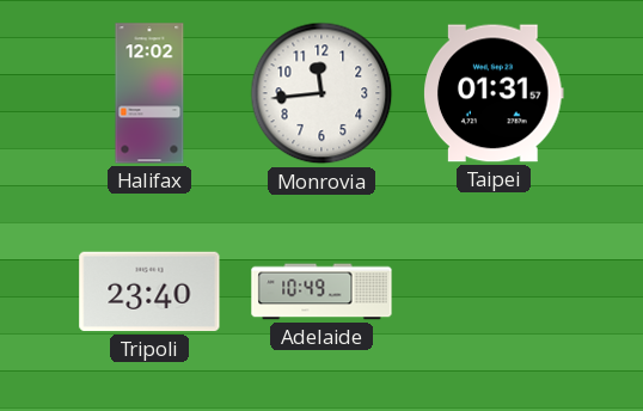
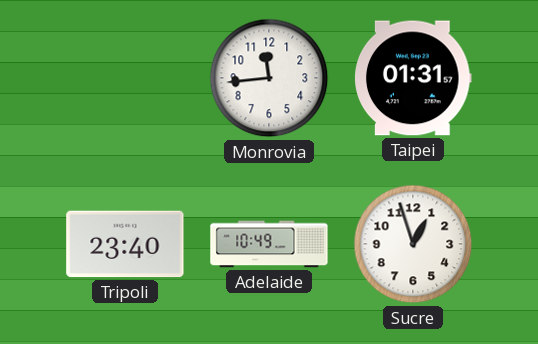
Halifax: 12:02 -> none
Sucre: none -> 12:57
